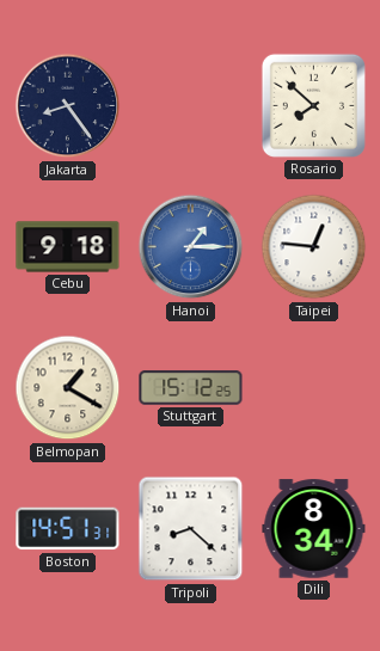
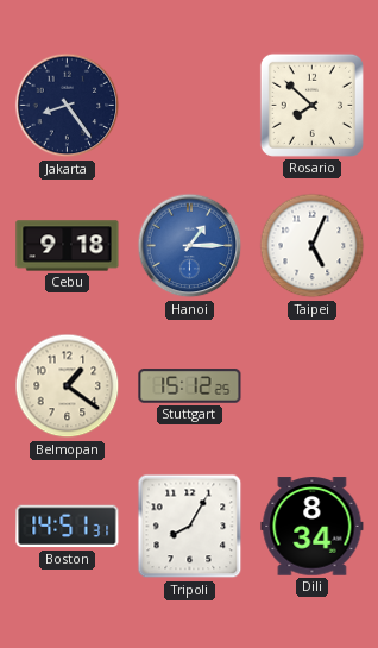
Taipei: 12:46 -> 5:04
Belmopan: 1:20 -> 1:21
Tripoli: 8:22 -> 8:05
